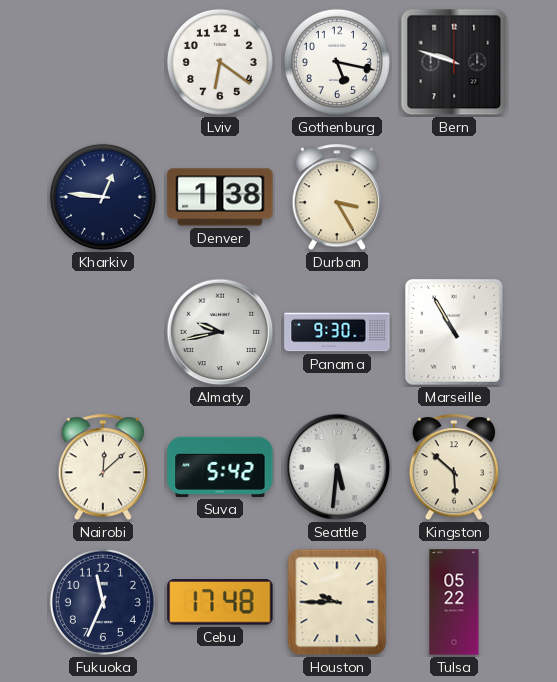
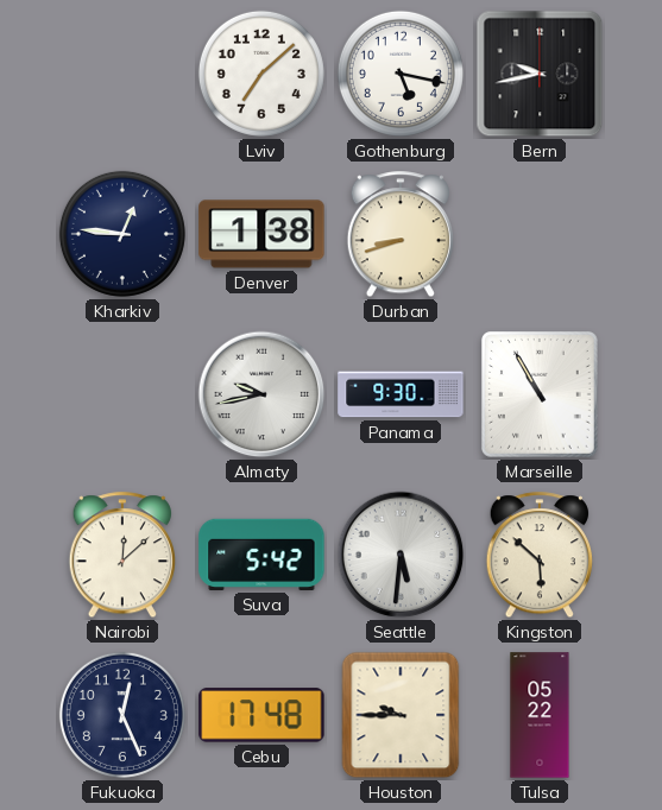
Lviv: 6:21 -> 7:08
Bern: 9:48 -> 9:43
Durban: 3:25 -> 8:42
Fukuoka: 11:34 -> 12:26
